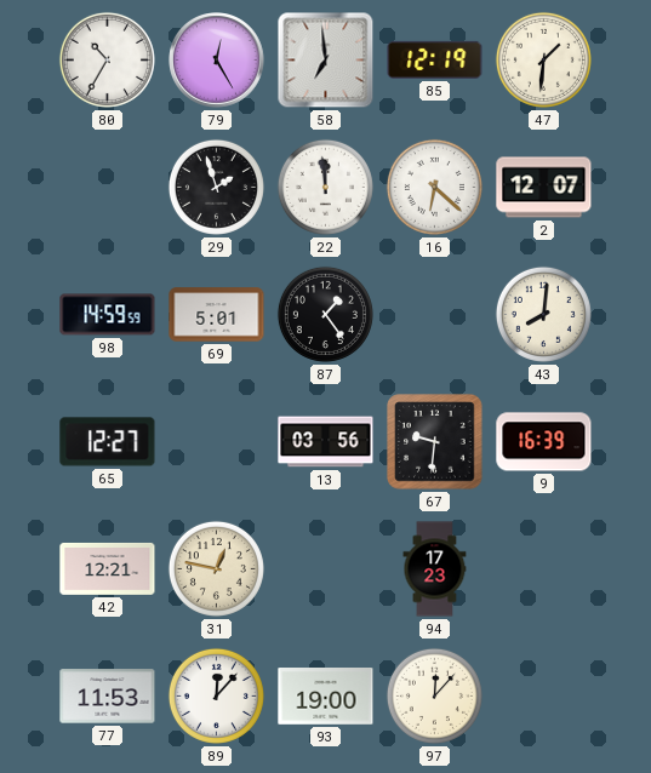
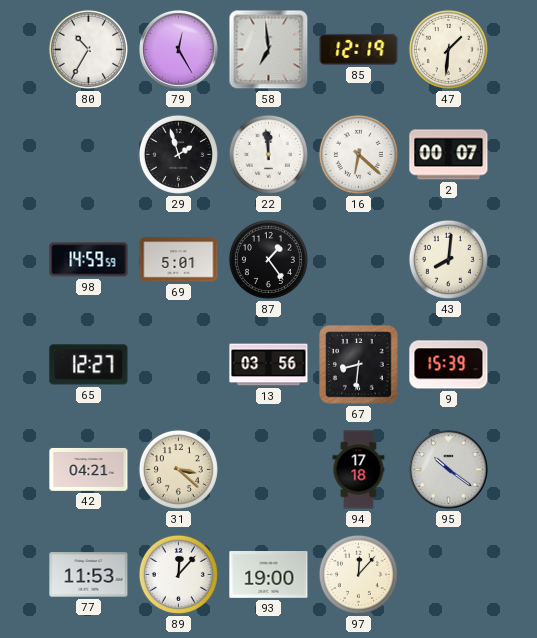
2: 12:07 -> 00:07
67: 9:31 -> 8:31
9: 16:39 -> 15:39
42: 12:21 -> 04:21
31: 12:47 -> 3:22
94: 17:23 -> 17:18
95: none -> 10:21
